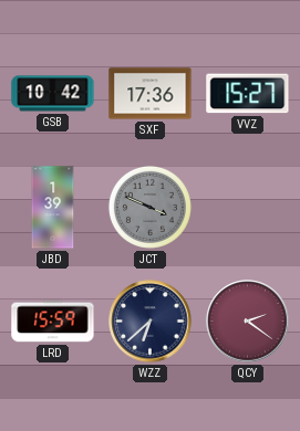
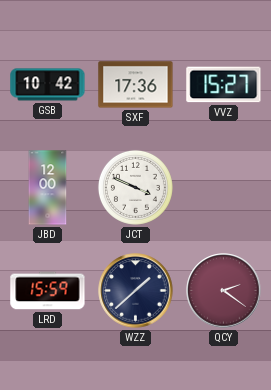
JBD: 1:39 -> 12:00
JCT dial: grey -> white
WZZ: 6:38 -> 1:38
